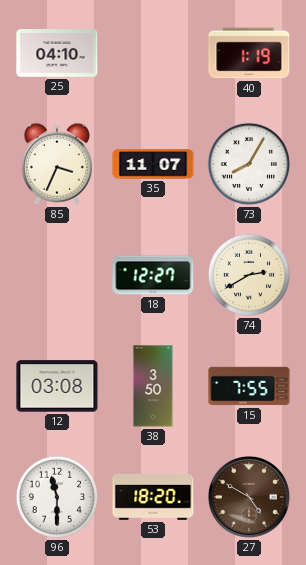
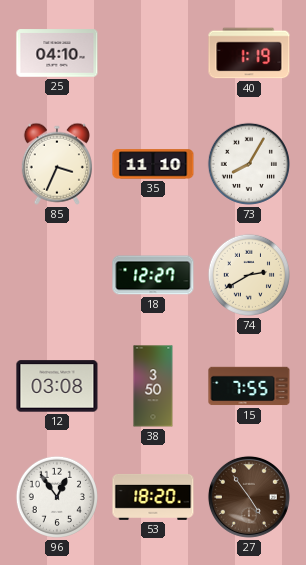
35: 11:07 -> 11:10
96: 11:30 -> 12:54
27: 4:50 -> 4:54
